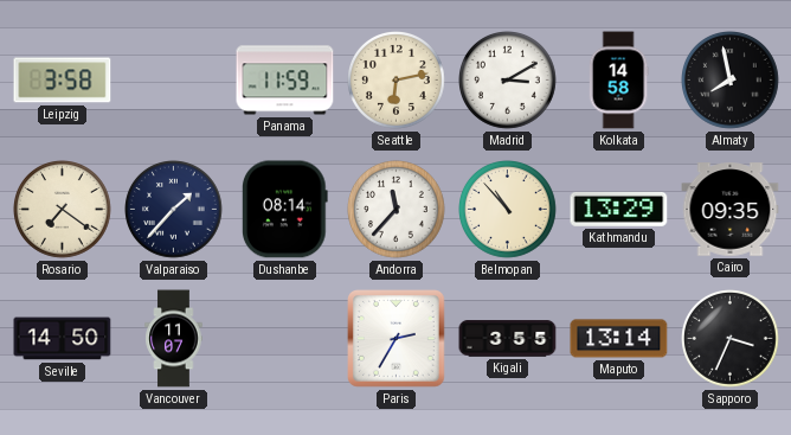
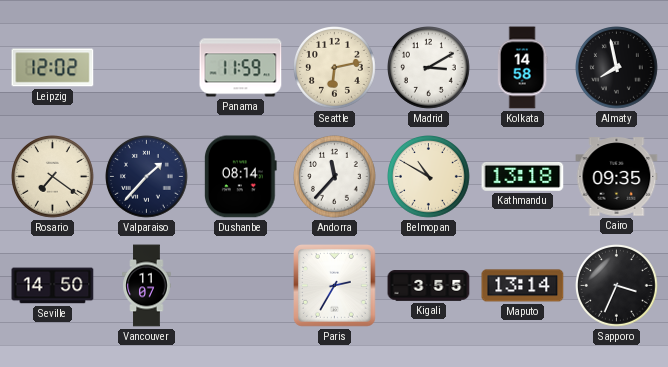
Leipzig: 3:58 -> 12:02
Belmopan: 10:53 -> 10:50
Kathmandu: 13:29 -> 13:18
